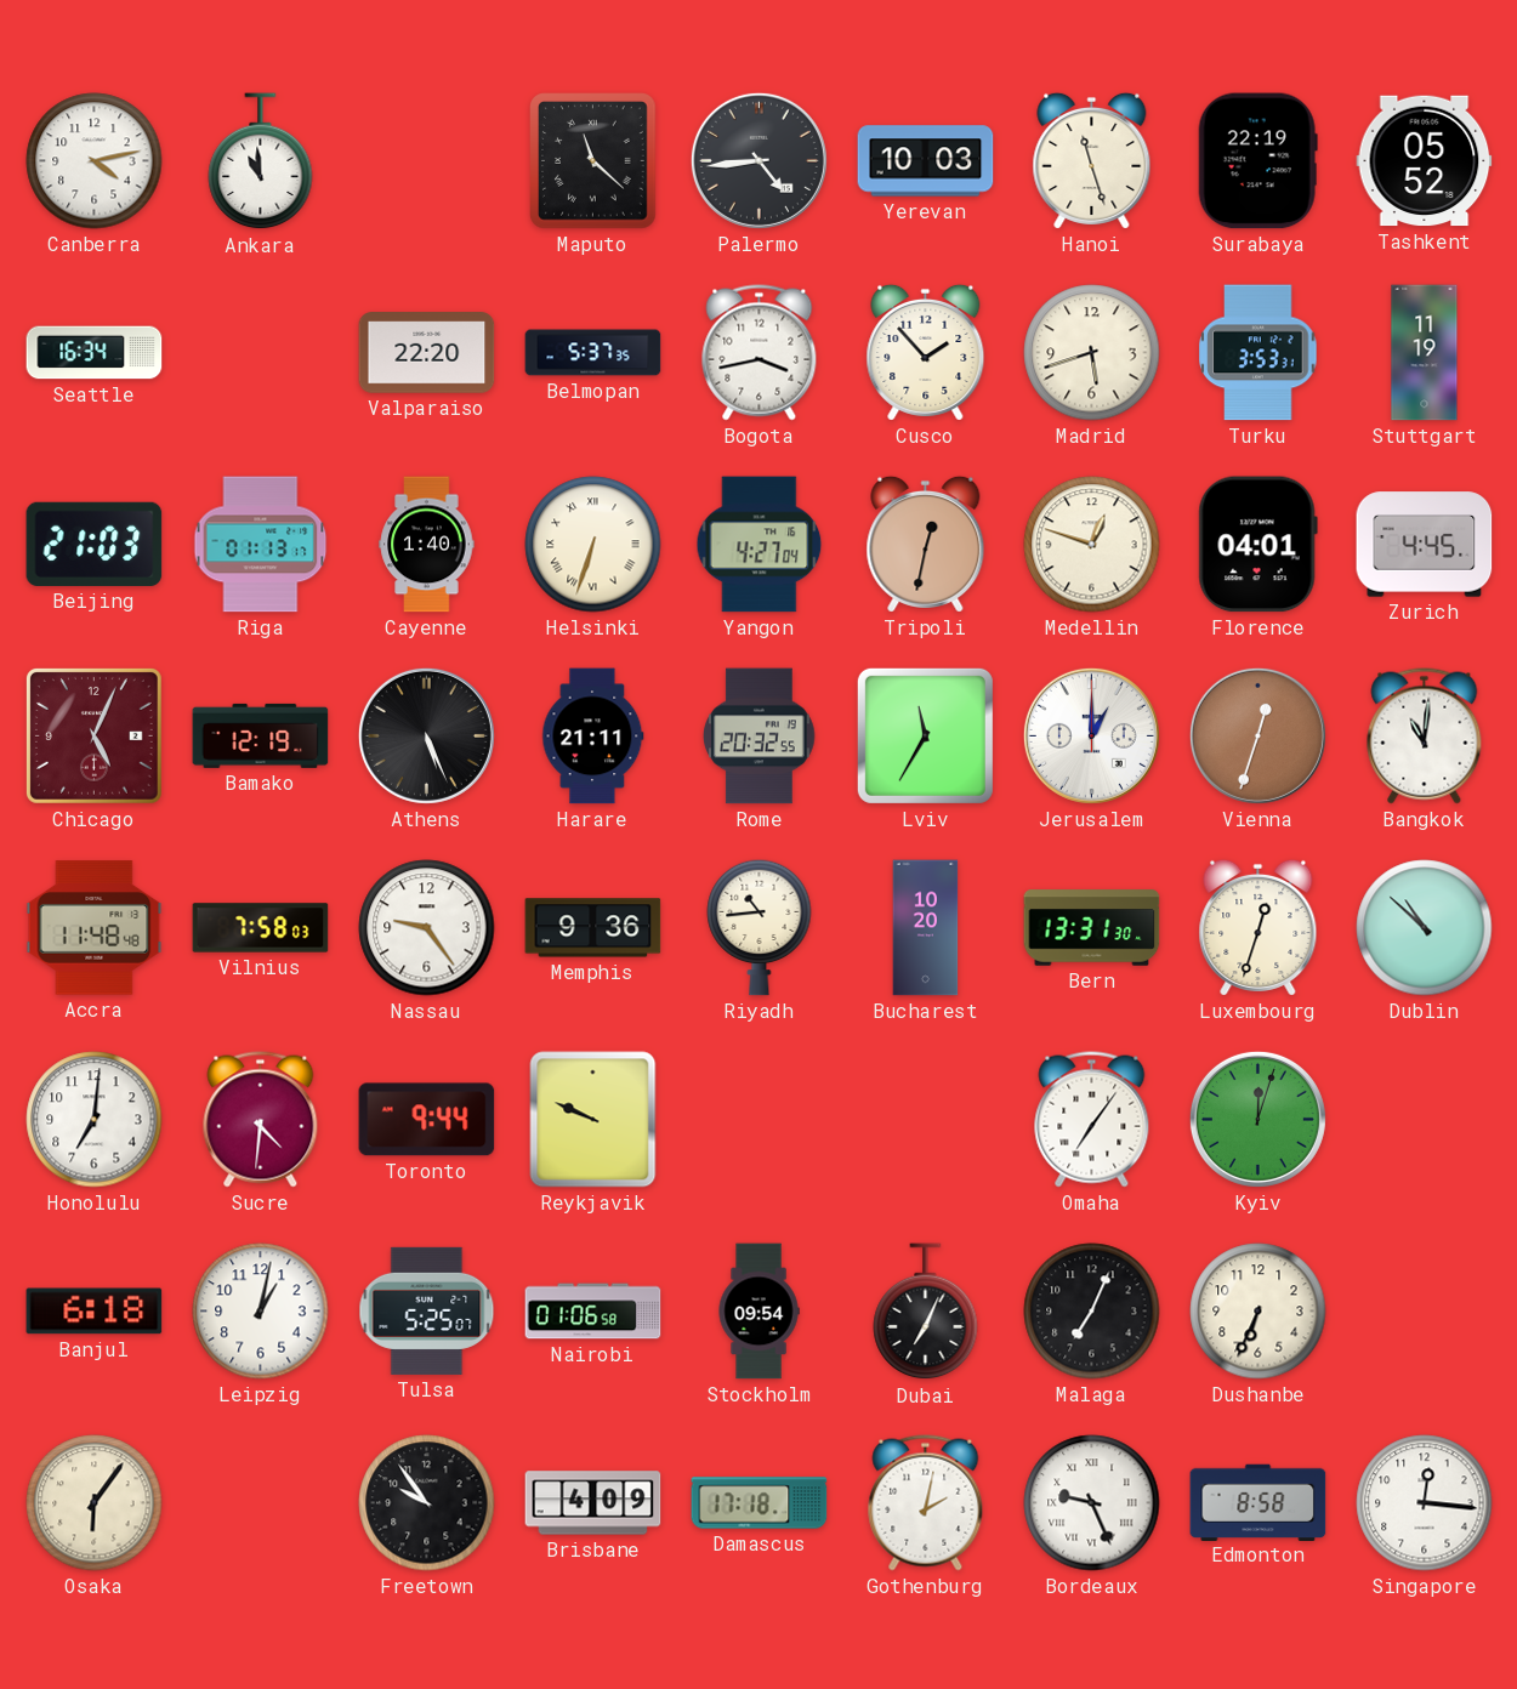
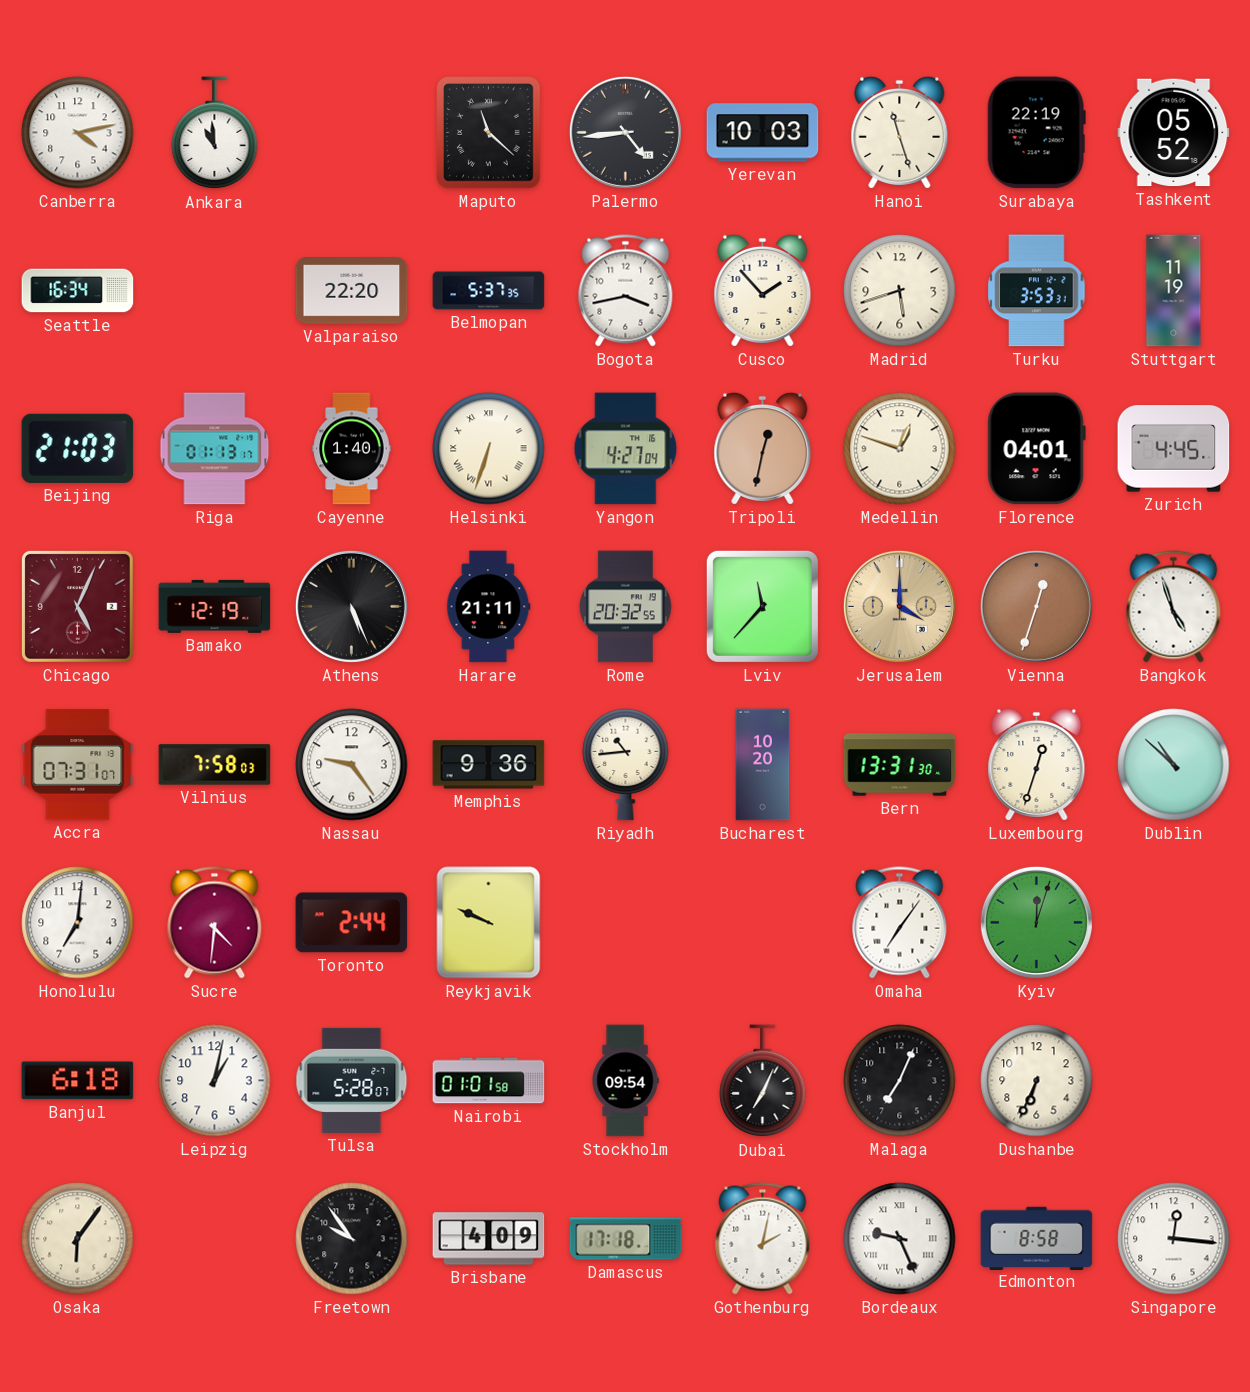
Lviv: 11:35 -> 11:37
Jerusalem: 1:00 -> 4:00
Jerusalem dial: white -> champagne
Bangkok: 11:01 -> 4:57
Accra: 11:48 -> 07:31
Toronto: 9:44 -> 2:44
Tulsa: 5:25 -> 5:28
Nairobi: 01:06 -> 01:01
